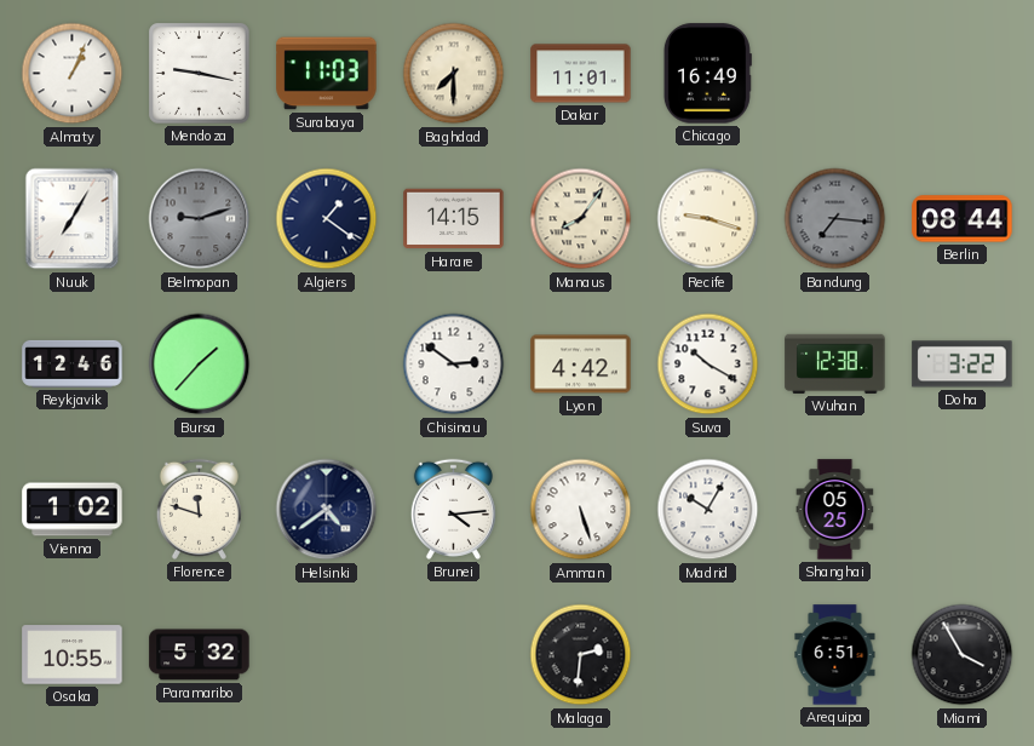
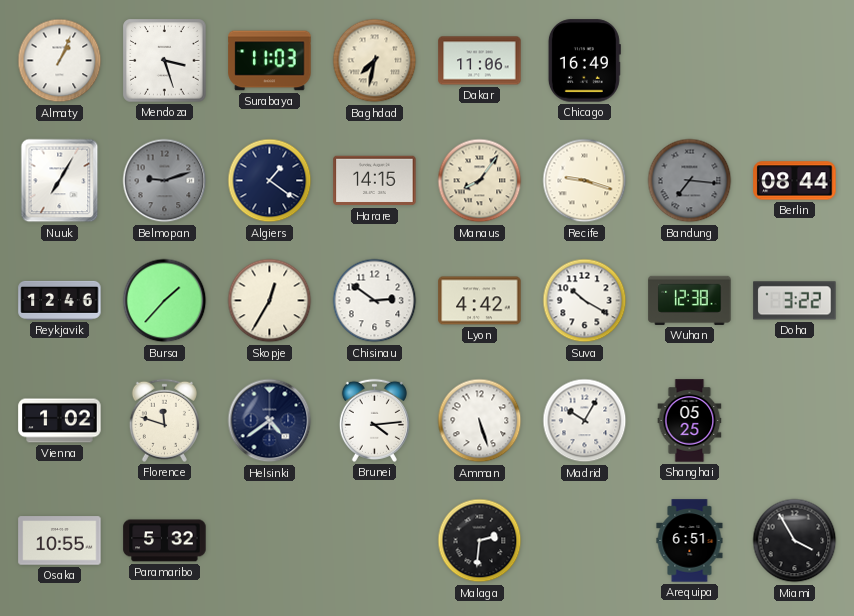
Mendoza: 9:17 -> 3:27
Baghdad: 7:30 -> 7:32
Dakar: 11:01 -> 11:06
Skopje: none -> 12:35
